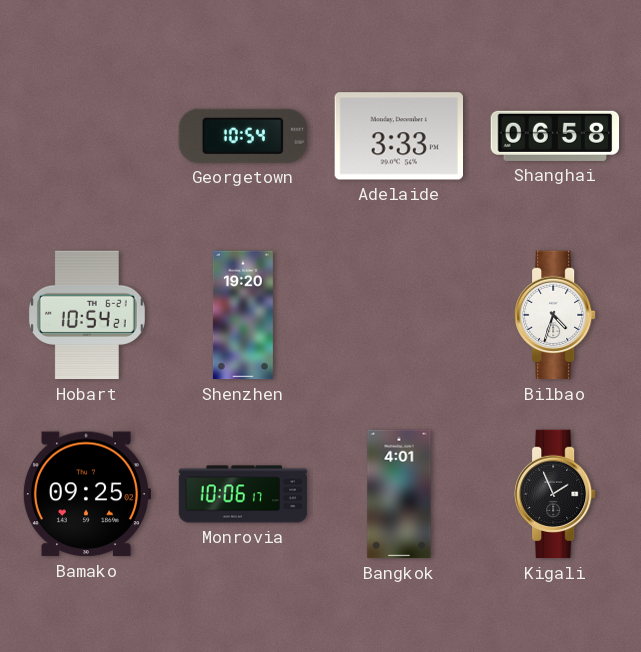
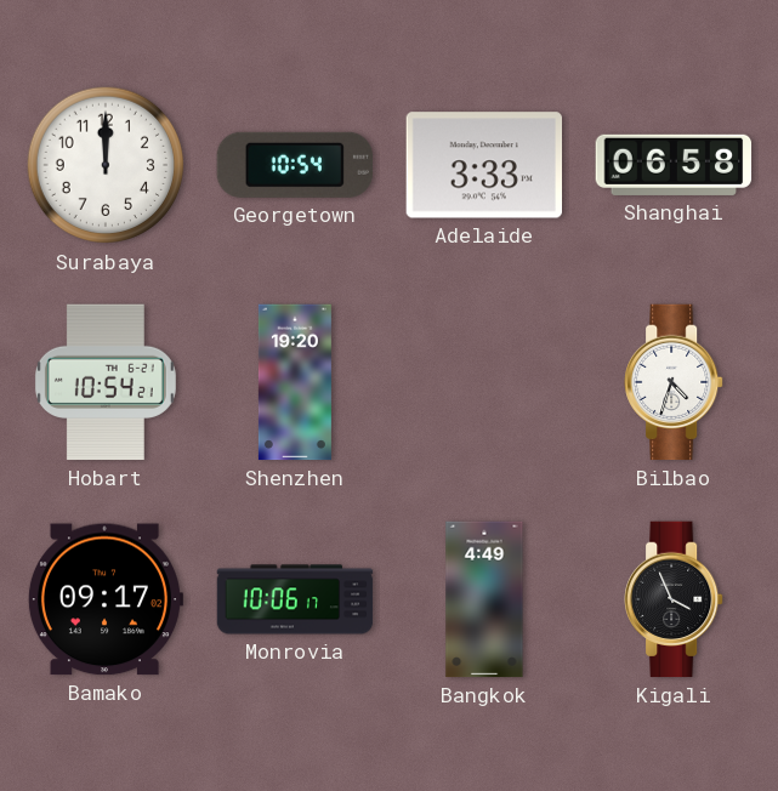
Surabaya: none -> 12:00
Bamako: 09:25 -> 09:17
Bangkok: 4:01 -> 4:49
Kigali: 1:56 -> 3:56
